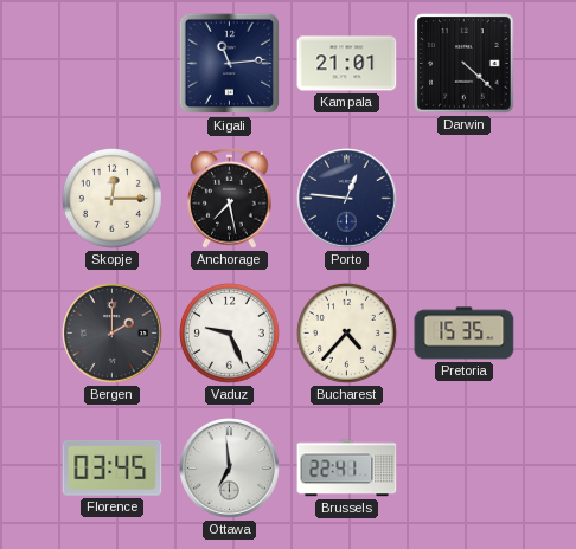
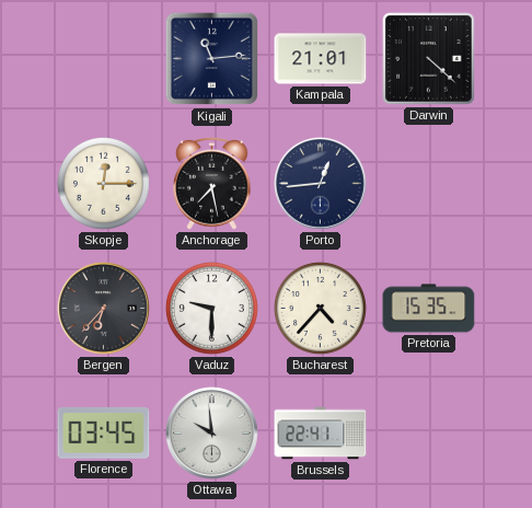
Porto: 12:46 -> 12:44
Bergen: 2:00 -> 6:37
Vaduz: 9:26 -> 9:30
Ottawa: 6:59 -> 9:59
